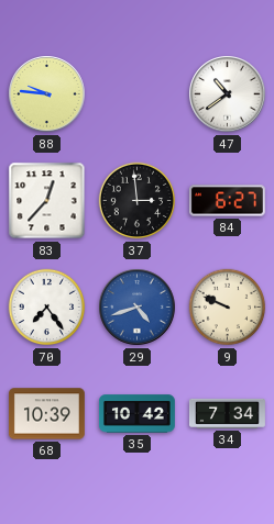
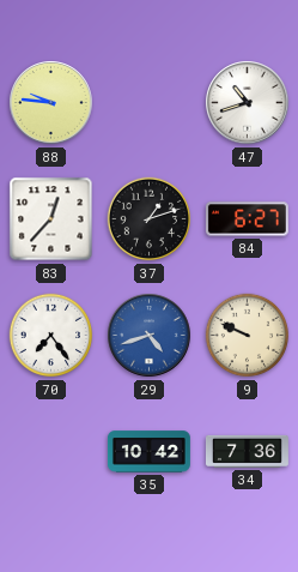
47: 10:39 -> 10:42
37: 2:59 -> 1:12
68: 10:39 -> none
34: 7:34 -> 7:36
